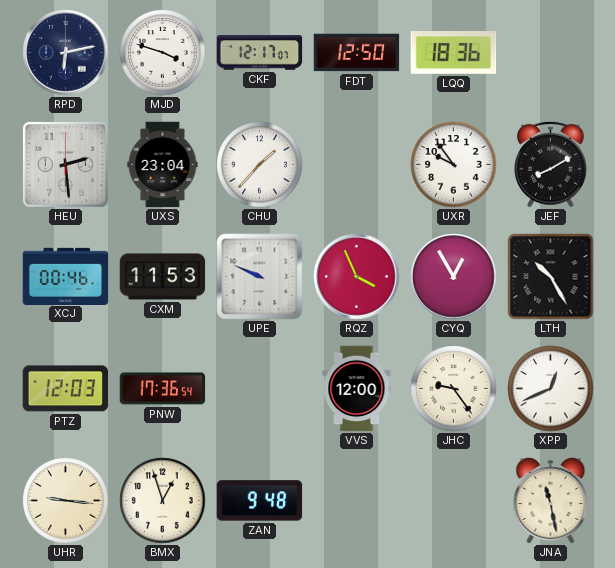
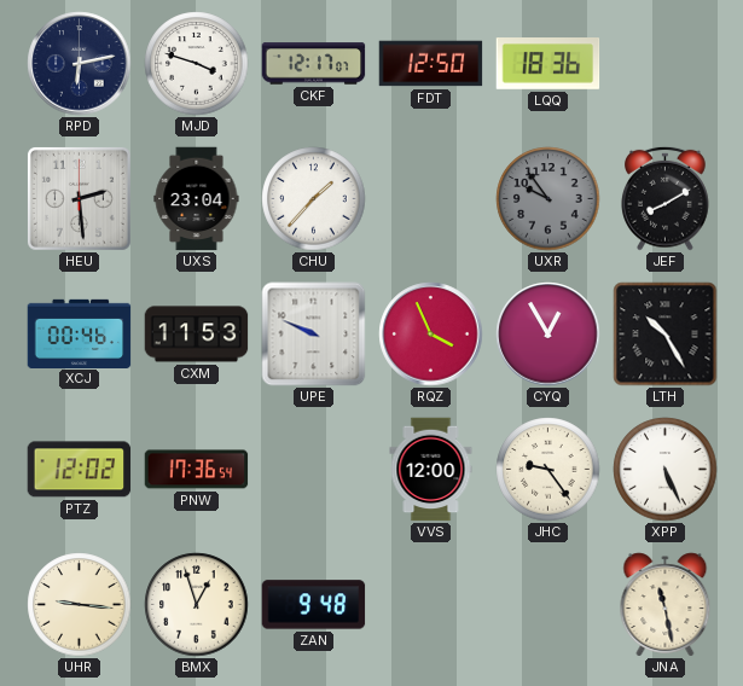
UXR dial: white -> grey
PTZ: 12:03 -> 12:02
XPP: 12:41 -> 5:26
